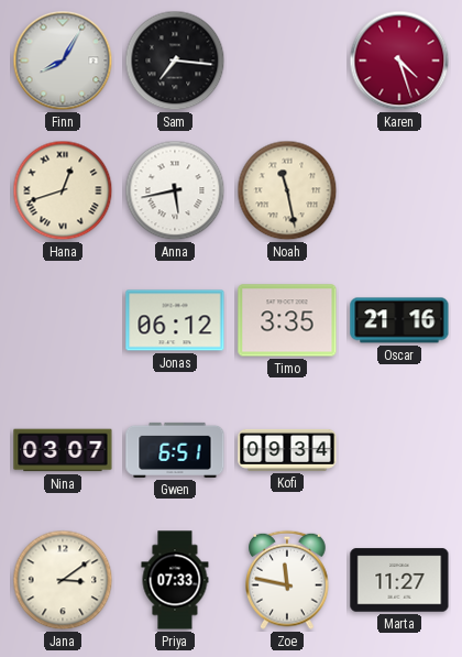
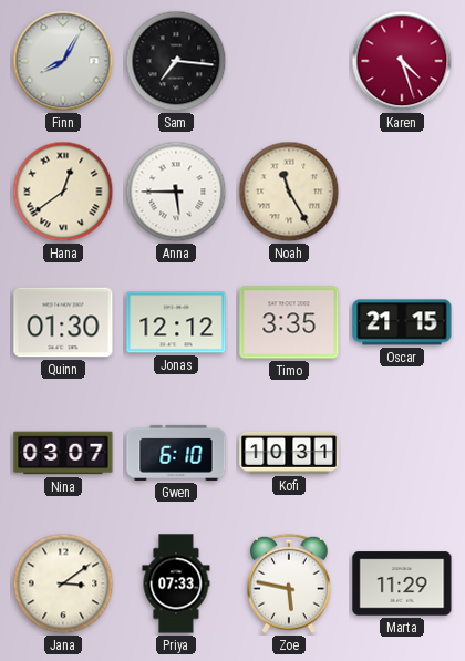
Hana: 12:42 -> 12:39
Anna: 5:43 -> 5:45
Noah: 11:28 -> 11:25
Quinn: none -> 01:30
Jonas: 06:12 -> 12:12
Oscar: 21:16 -> 21:15
Gwen: 6:51 -> 6:10
Kofi: 09:34 -> 10:31
Zoe: 11:47 -> 5:47
Marta: 11:27 -> 11:29
